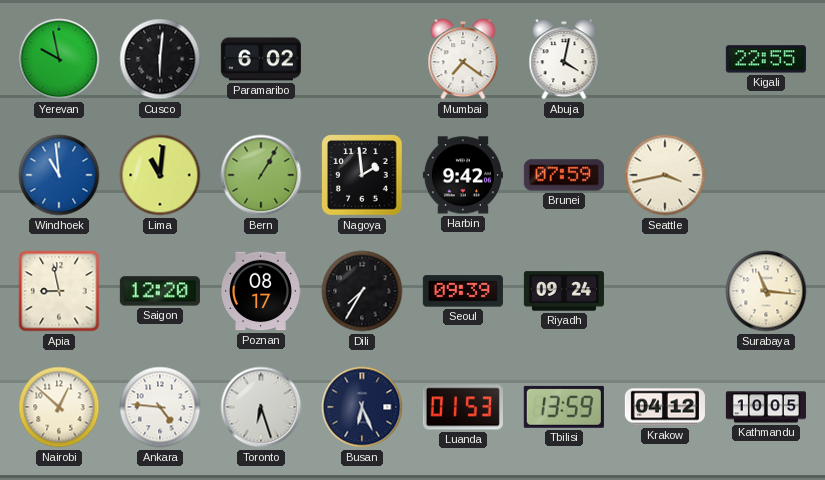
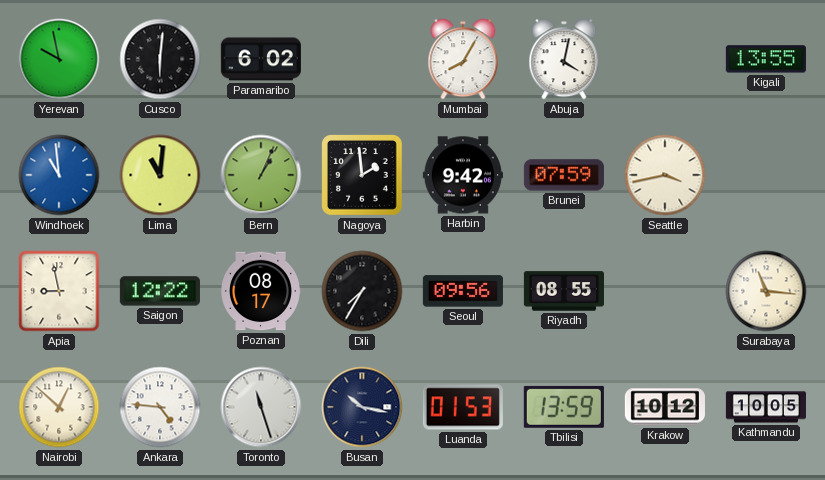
Mumbai: 7:21 -> 8:05
Kigali: 22:55 -> 13:55
Bern: 1:05 -> 1:04
Saigon: 12:20 -> 12:22
Seoul: 09:39 -> 09:56
Riyadh: 09:24 -> 08:55
Toronto: 6:27 -> 11:27
Busan: 6:26 -> 10:17
Krakow: 04:12 -> 10:12
